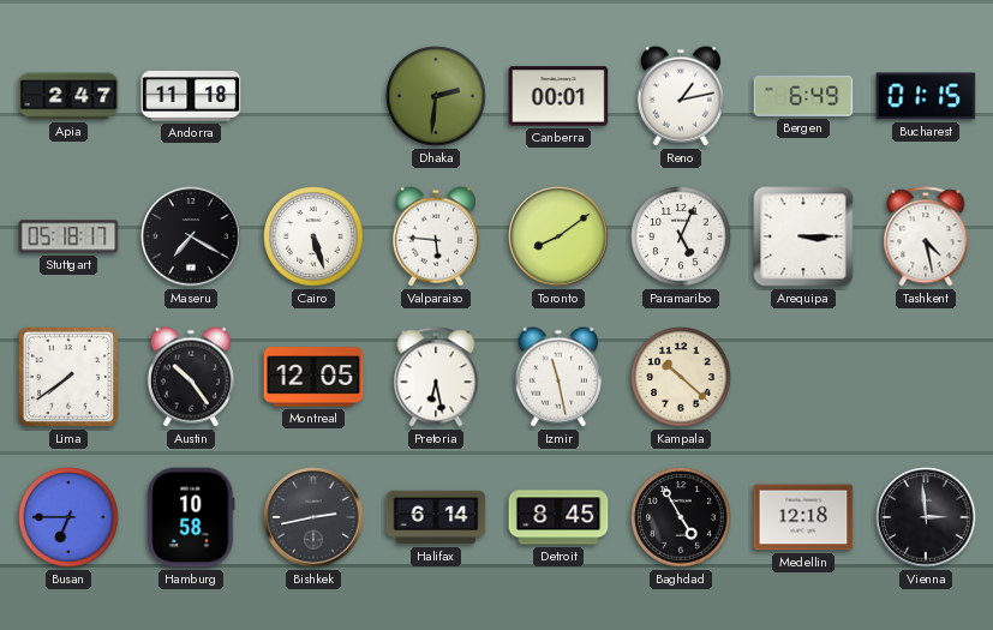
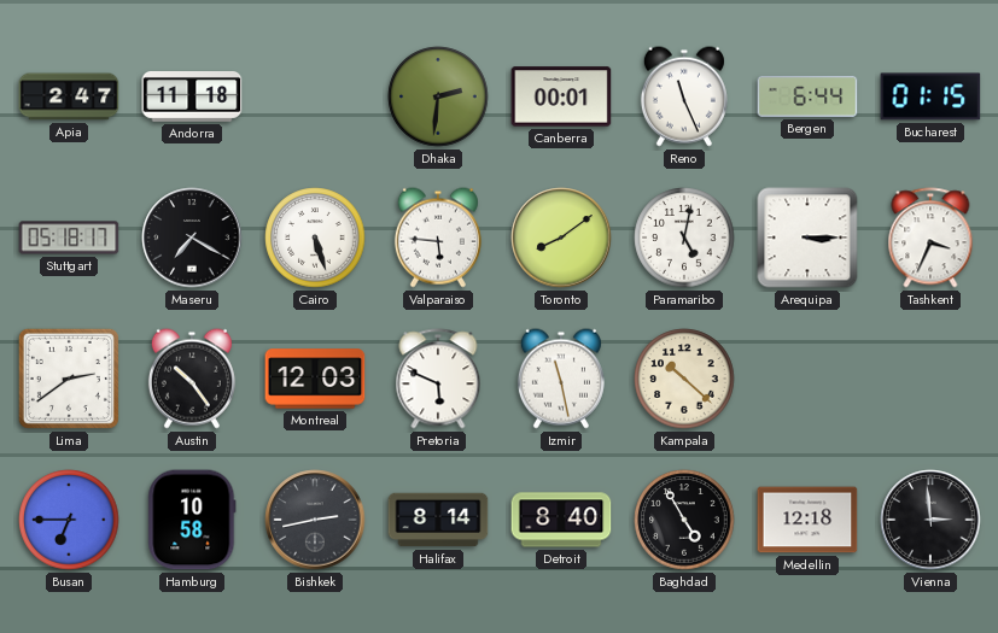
Reno: 1:13 -> 11:26
Bergen: 6:49 -> 6:44
Paramaribo: 5:04 -> 5:02
Tashkent: 4:28 -> 3:34
Lima: 7:39 -> 2:39
Montreal: 12:05 -> 12:03
Pretoria: 6:28 -> 5:49
Halifax: 6:14 -> 8:14
Detroit: 8:45 -> 8:40
